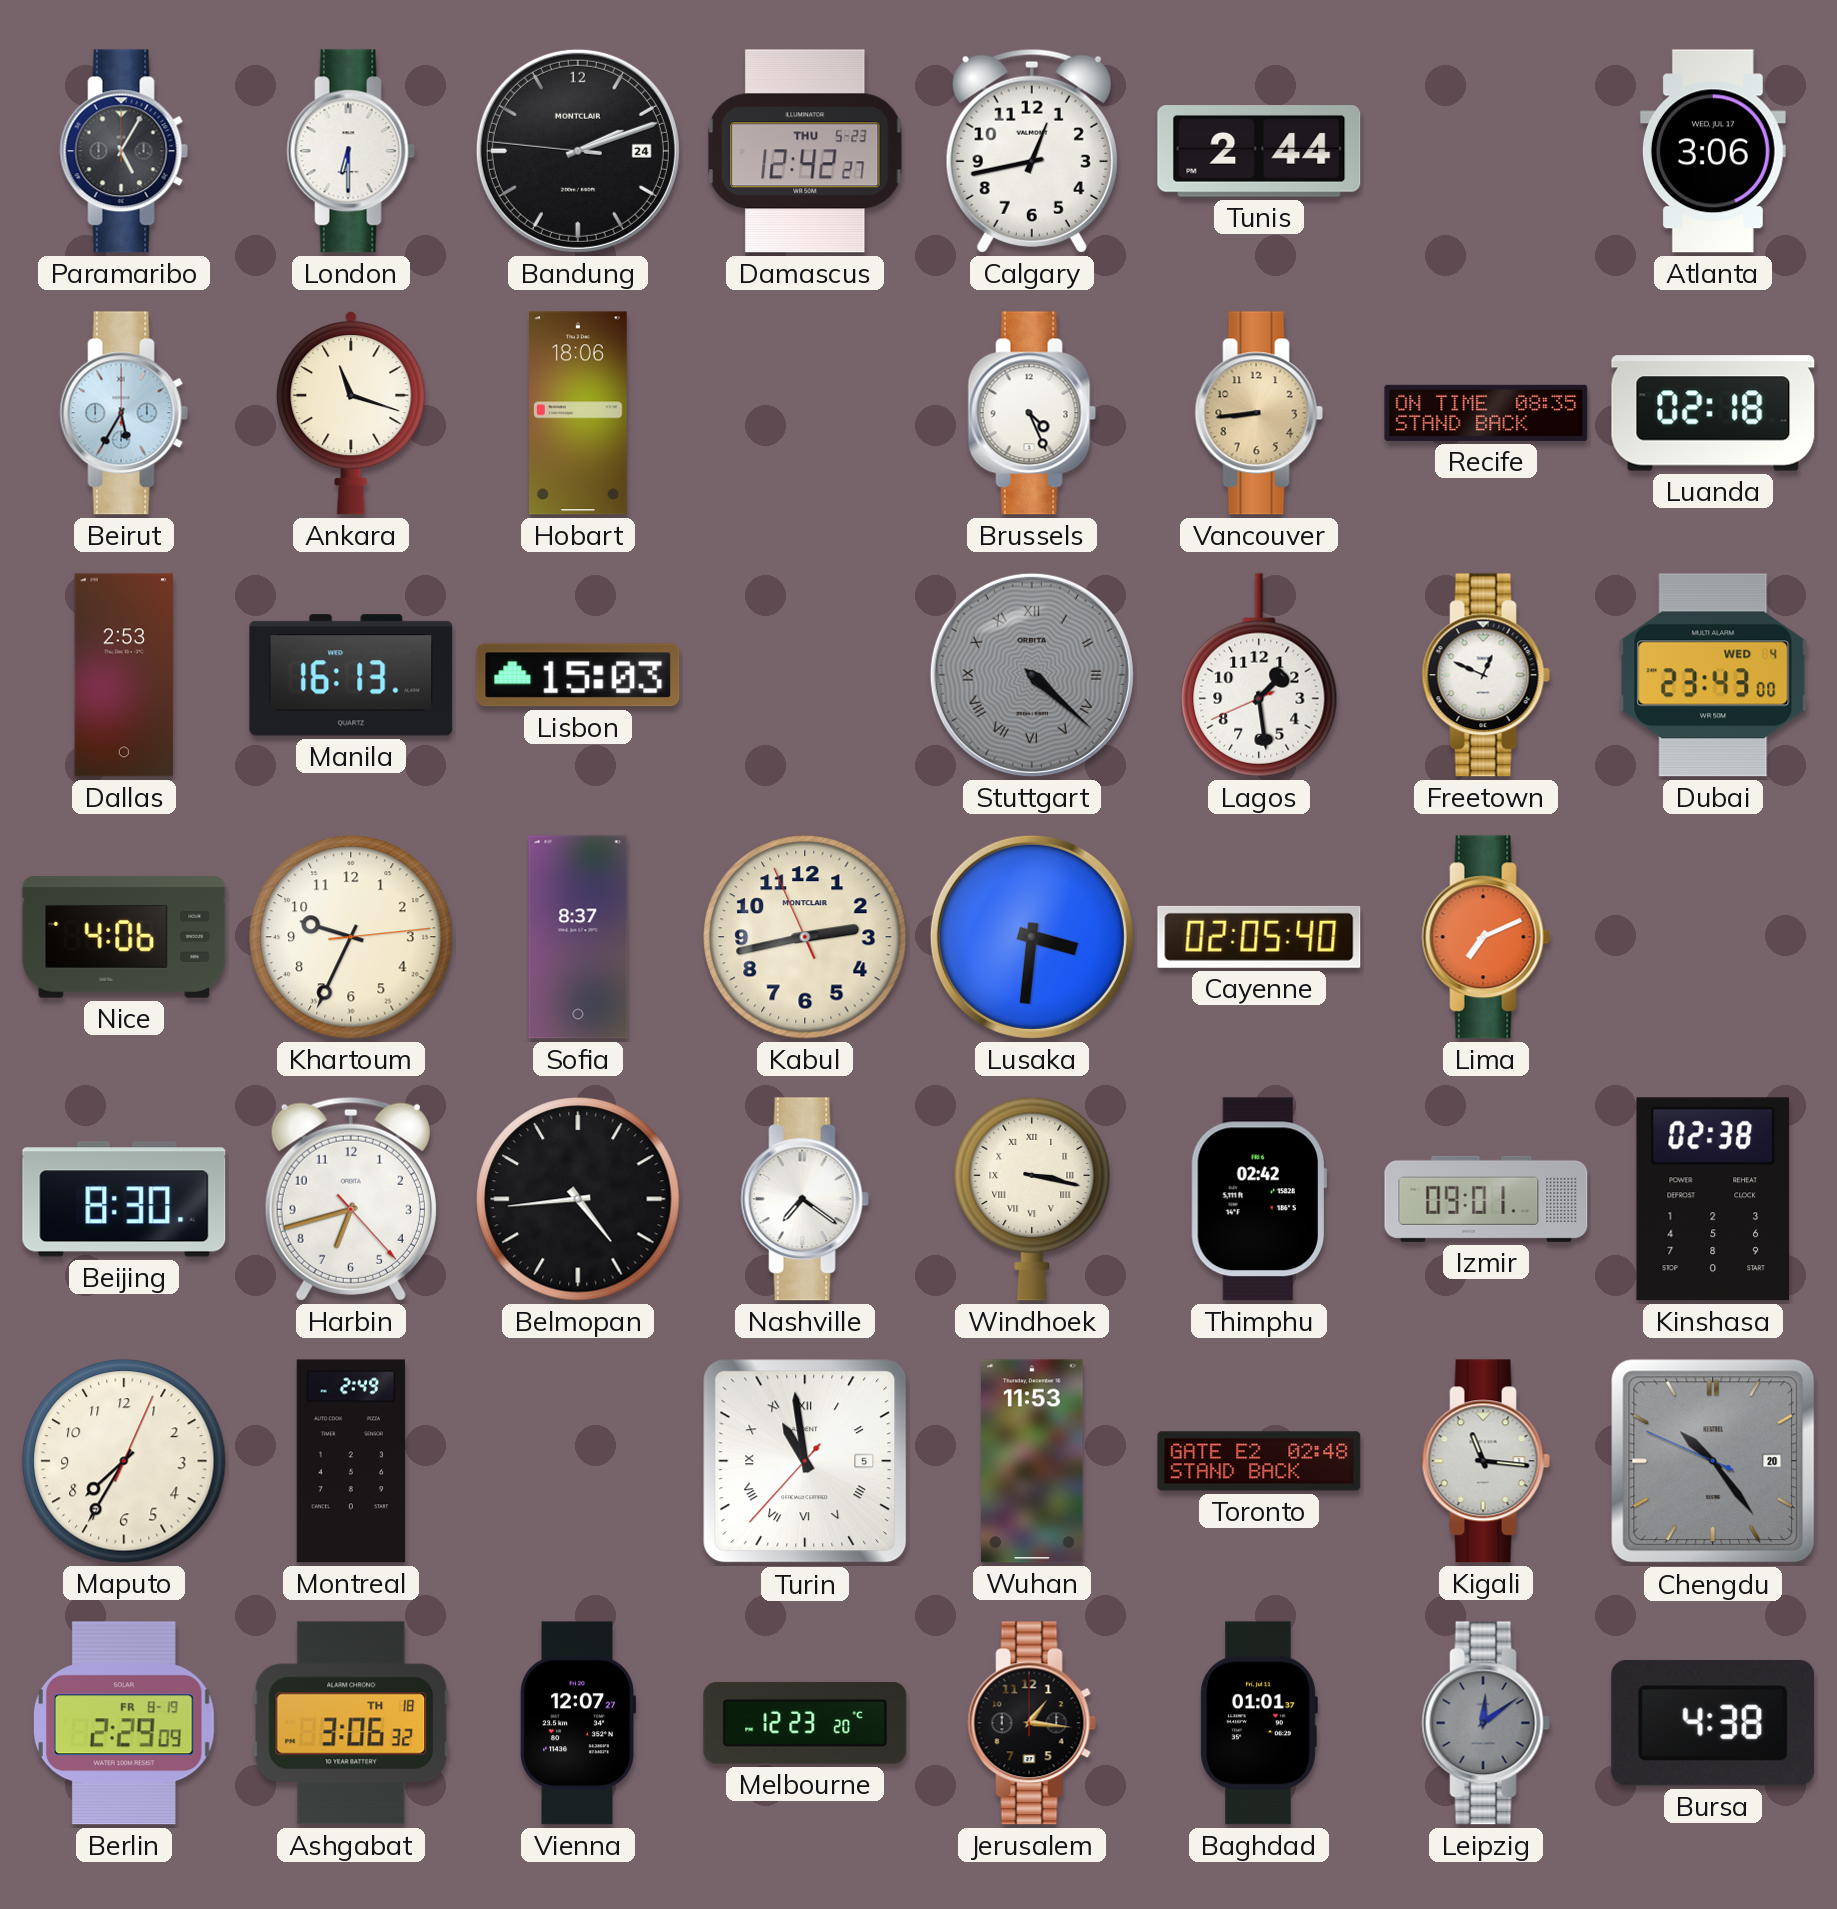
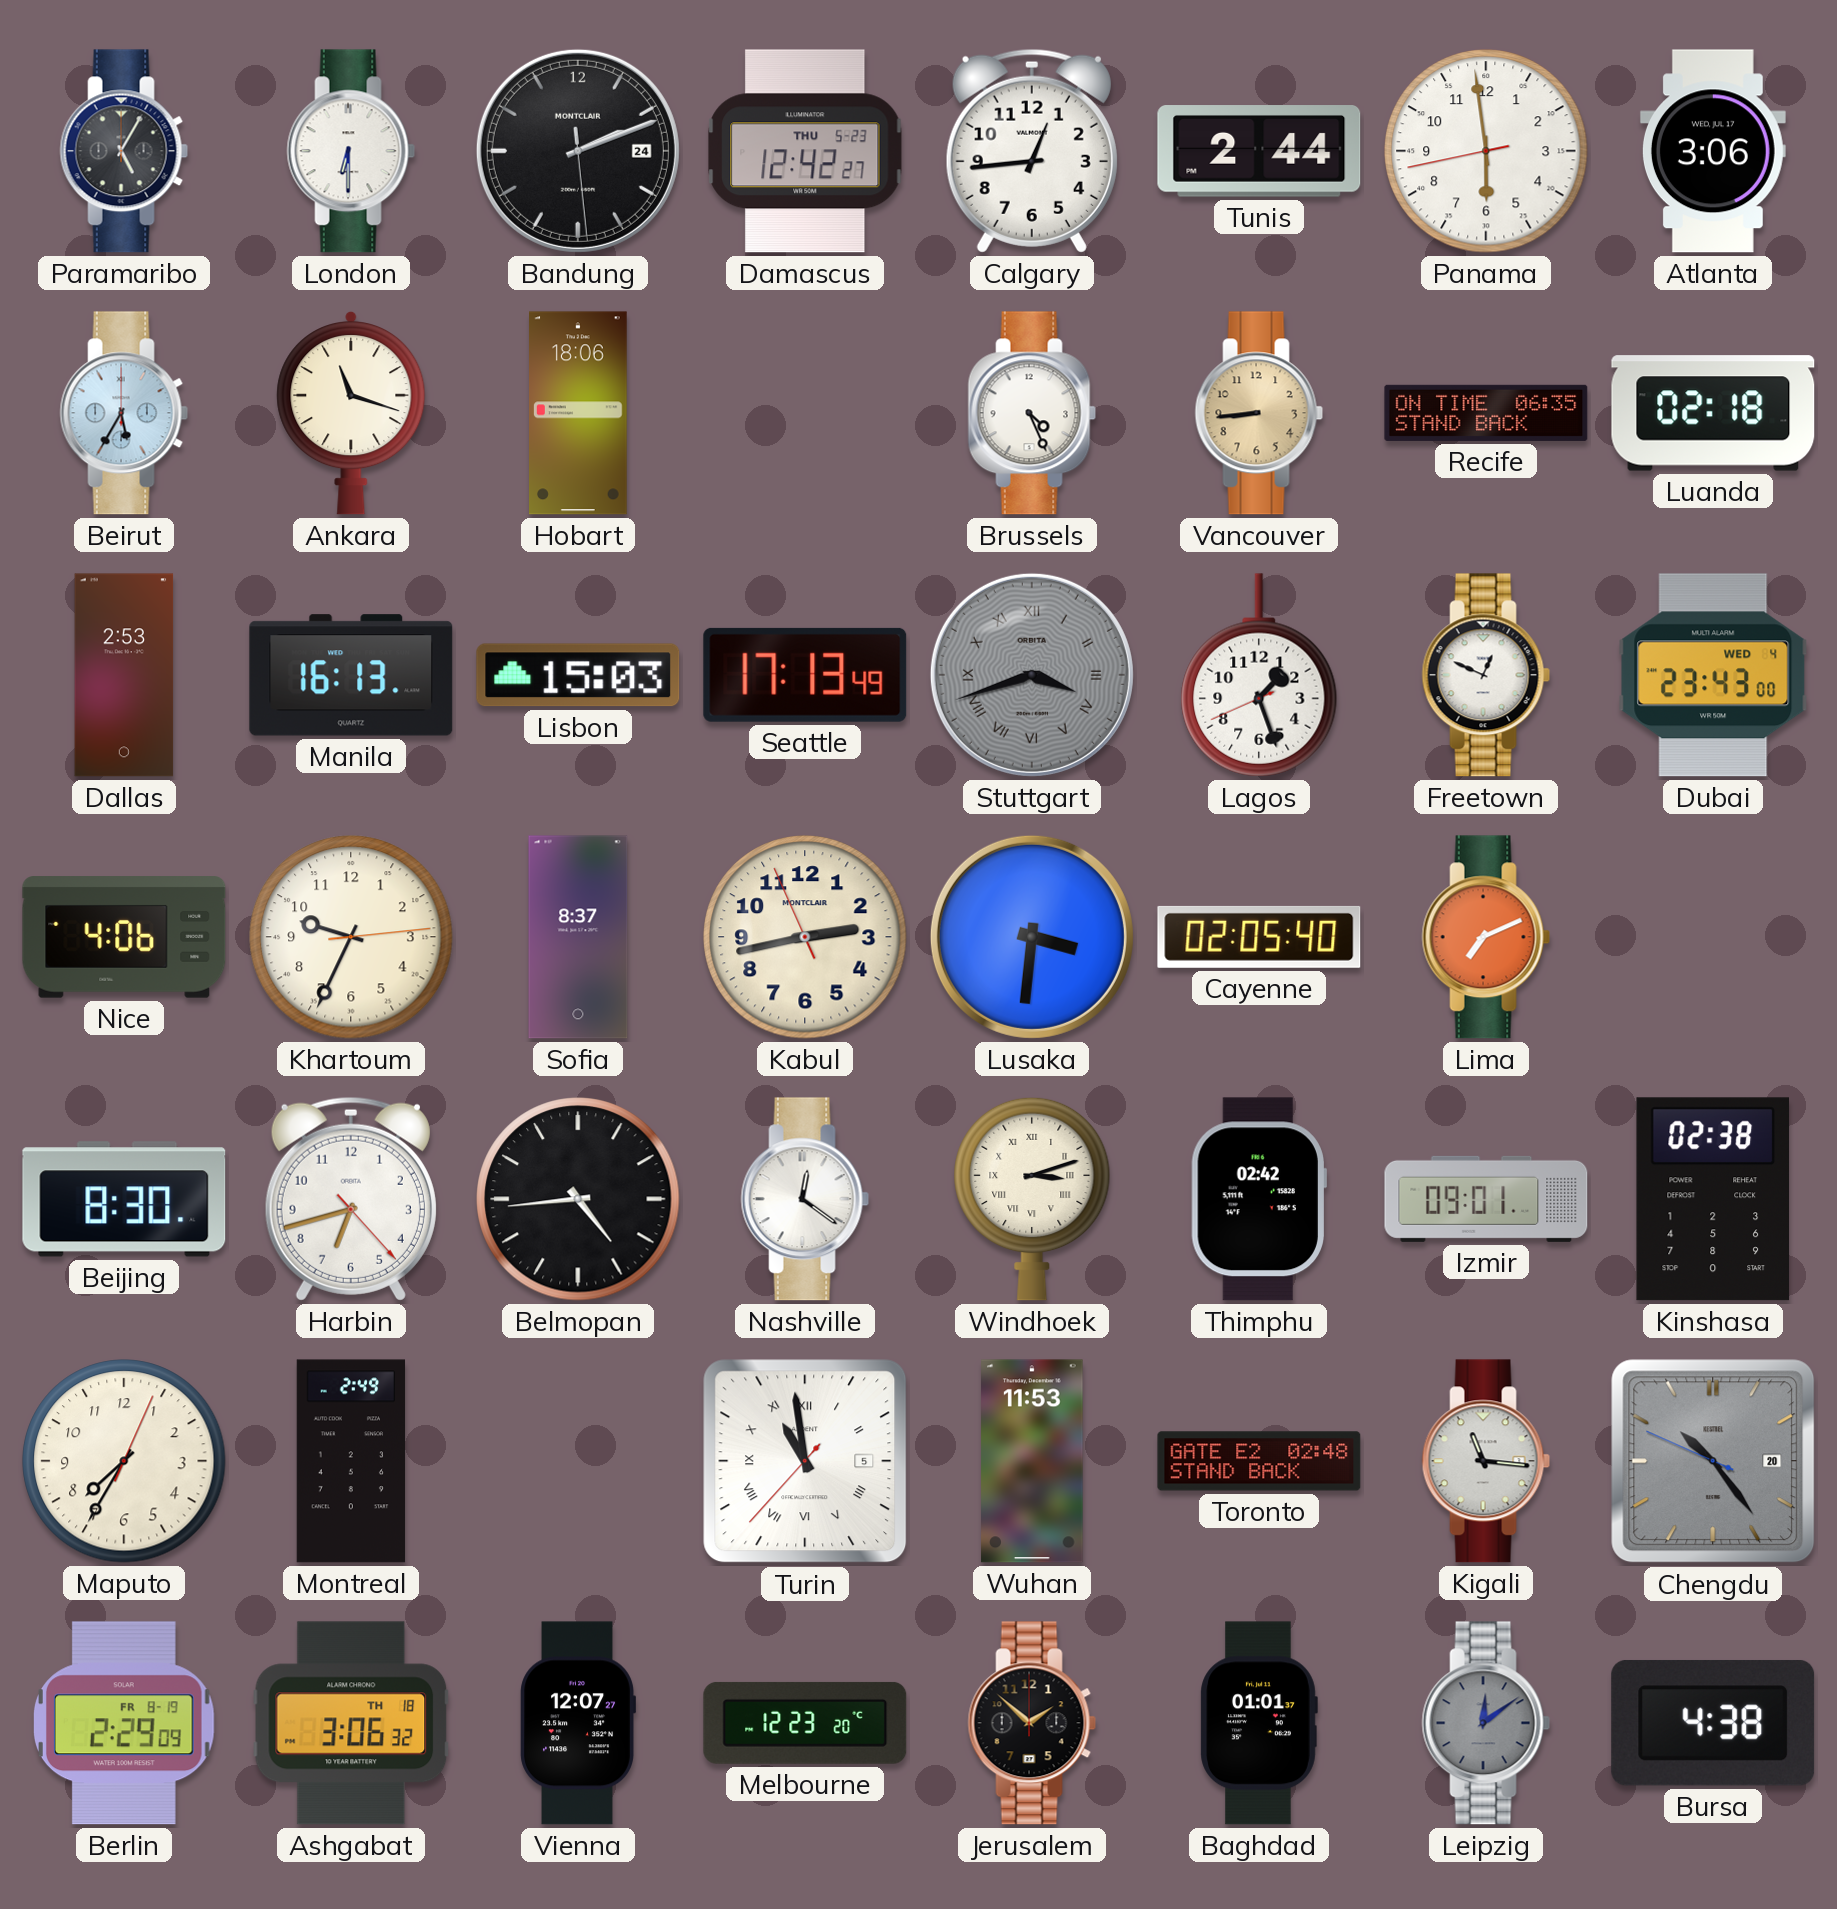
Bandung: 2:11:46 -> 2:11:29
Calgary: 12:43 -> 12:44
Panama: none -> 5:58
Recife: 08:35 -> 06:35
Seattle: none -> 17:13
Stuttgart: 4:22 -> 3:42
Lagos: 1:28 -> 1:26
Nashville: 7:21 -> 12:21
Windhoek: 3:17 -> 3:12
Jerusalem: 1:16 -> 1:52
